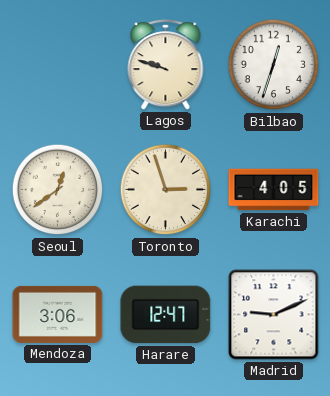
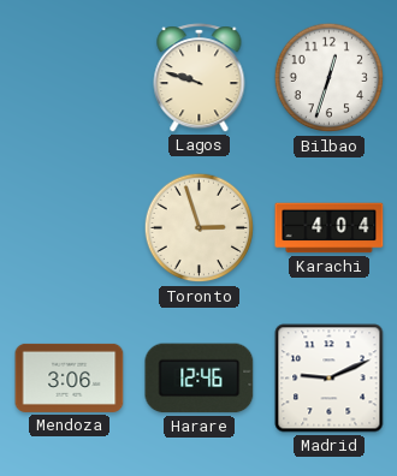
Seoul: 12:39 -> none
Karachi: 4:05 -> 4:04
Harare: 12:47 -> 12:46
